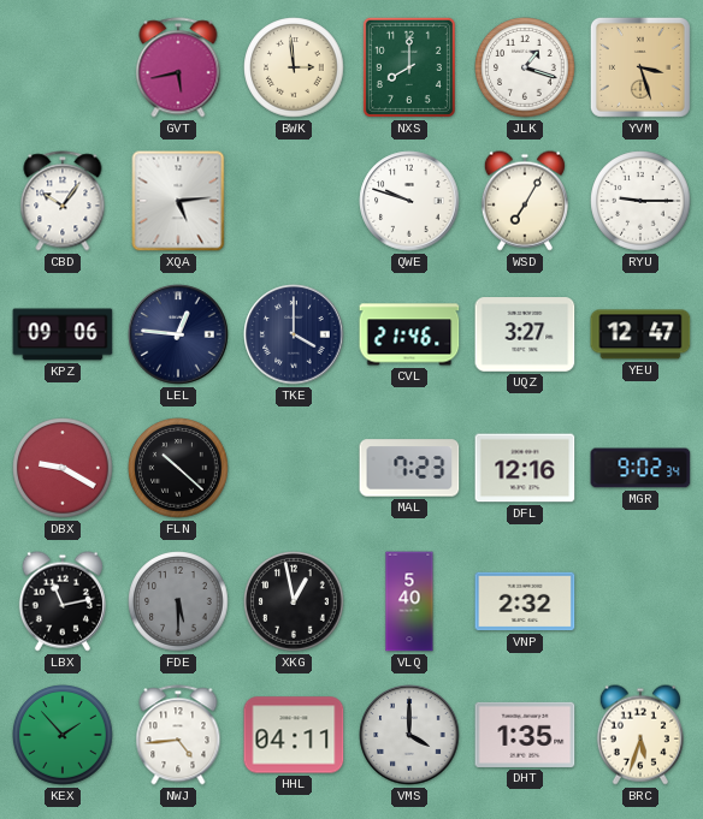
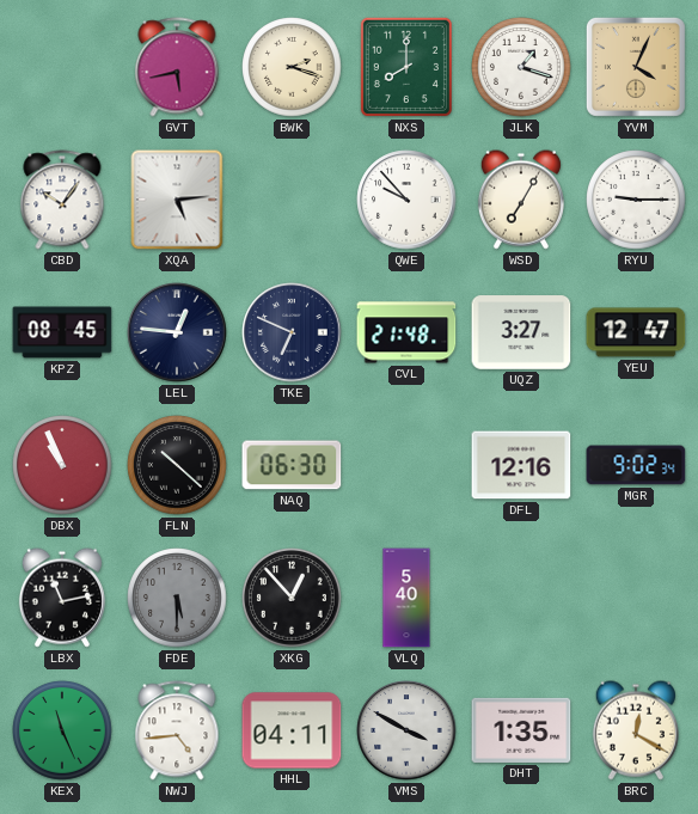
BWK: 2:59 -> 2:18
YVM: 3:27 -> 4:04
QWE: 9:48 -> 9:53
KPZ: 09:06 -> 08:45
TKE: 4:00 -> 6:49
CVL: 21:46 -> 21:48
DBX: 9:20 -> 10:56
NAQ: none -> 06:30
MAL: 7:23 -> none
XKG: 12:58 -> 12:53
VNP: 2:32 -> none
KEX: 1:53 -> 11:26
VMS: 4:00 -> 3:50
BRC: 5:33 -> 12:20
